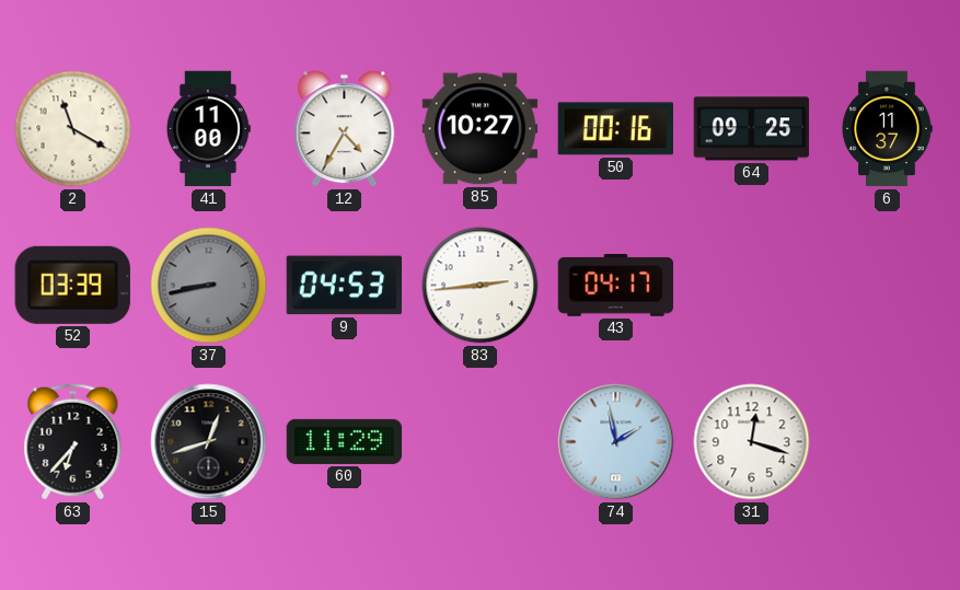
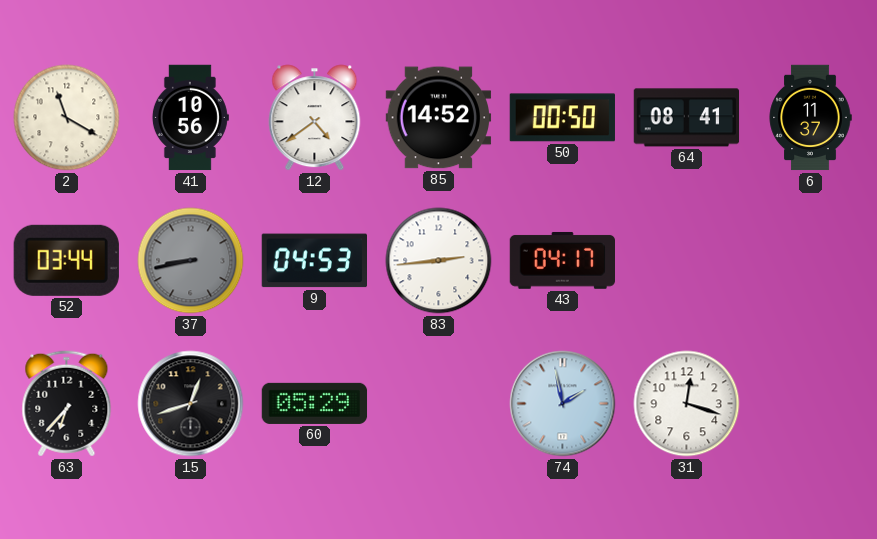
41: 11:00 -> 10:56
12: 4:35 -> 4:39
85: 10:27 -> 14:52
50: 00:16 -> 00:50
64: 09:25 -> 08:41
52: 03:39 -> 03:44
60: 11:29 -> 05:29
